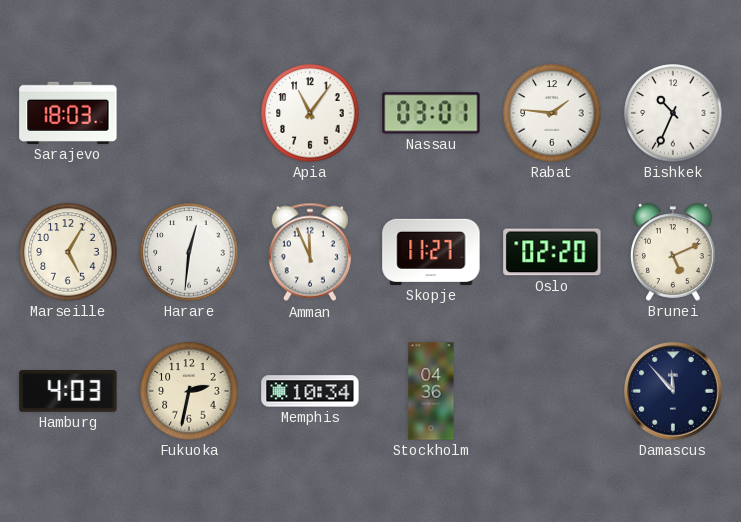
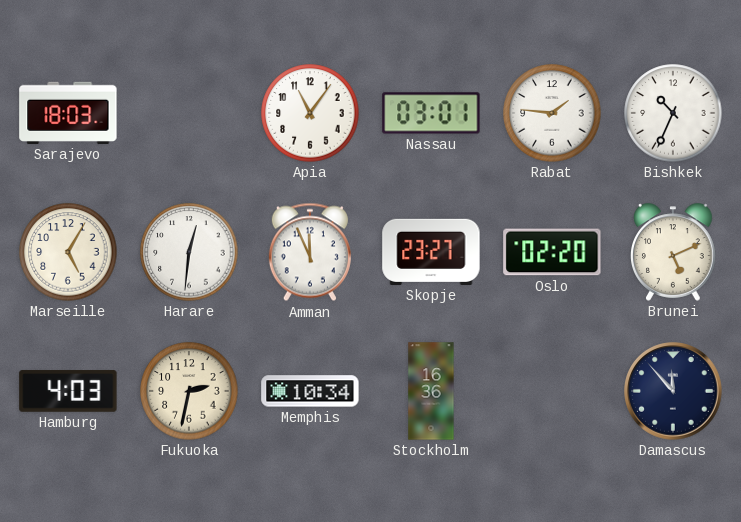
Skopje: 11:27 -> 23:27
Stockholm: 04:36 -> 16:36
